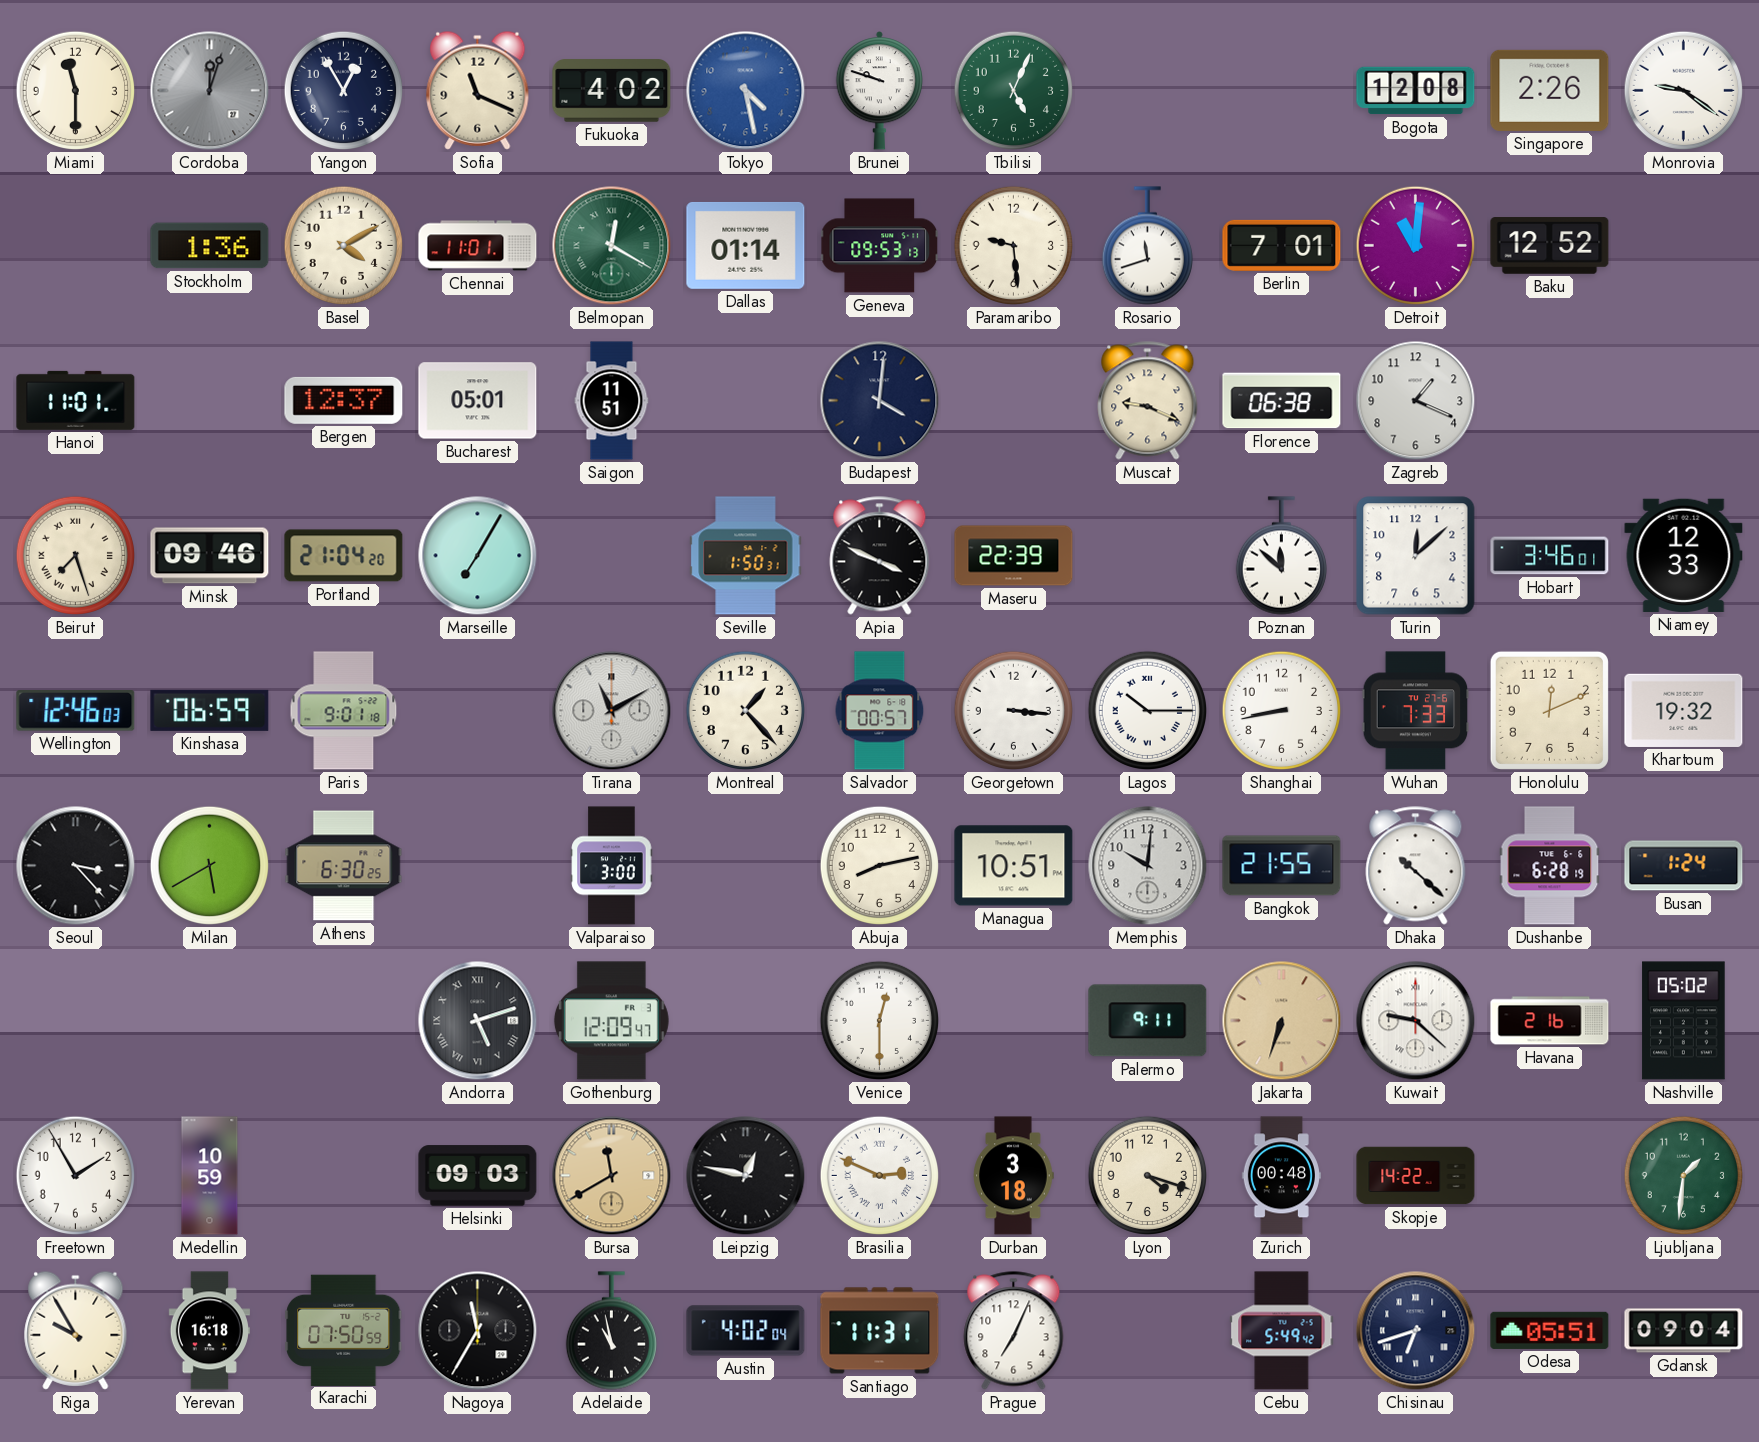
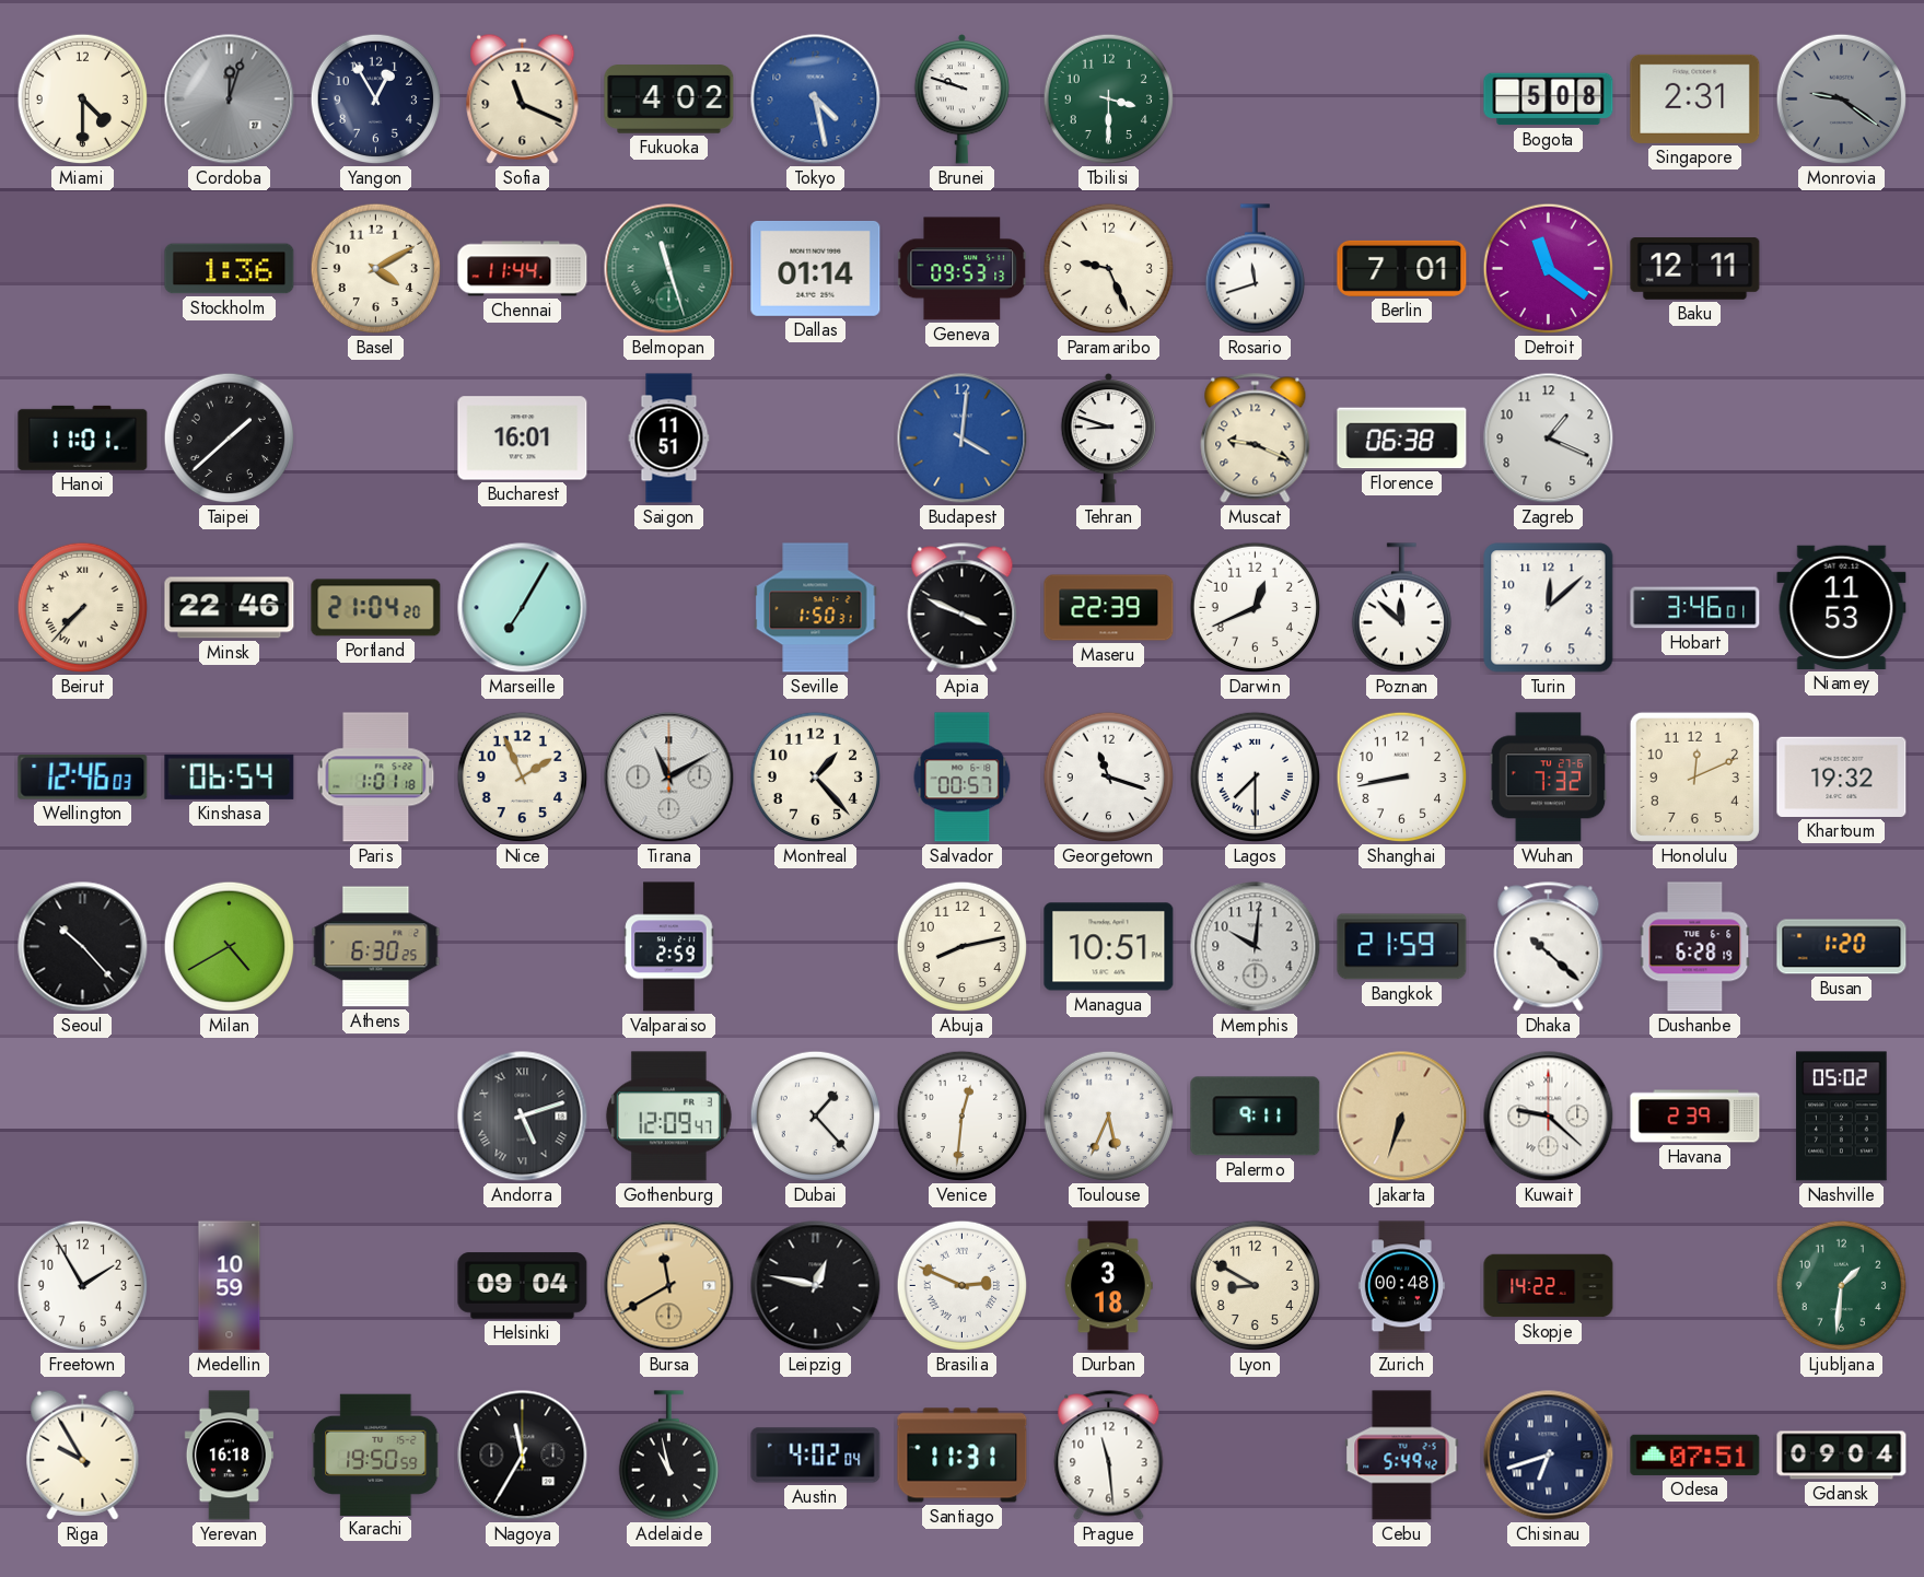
Miami: 11:30 -> 4:30
Tbilisi: 5:04 -> 3:30
Bogota: 12:08 -> 5:08
Singapore: 2:26 -> 2:31
Monrovia dial: white -> grey
Chennai: 11:01 -> 11:44
Belmopan: 12:20 -> 11:27
Paramaribo: 9:29 -> 9:26
Detroit: 11:01 -> 11:21
Baku: 12:52 -> 12:11
Taipei: none -> 1:38
Bergen: 12:37 -> none
Bucharest: 05:01 -> 16:01
Budapest dial: navy -> blue
Tehran: none -> 8:48
Beirut: 7:27 -> 7:37
Minsk: 09:46 -> 22:46
Darwin: none -> 12:41
Niamey: 12:33 -> 11:53
Kinshasa: 06:59 -> 06:54
Paris: 9:01 -> 1:01
Nice: none -> 1:56
Georgetown: 3:16 -> 11:18
Lagos: 10:15 -> 7:30
Wuhan: 7:33 -> 7:32
Seoul: 3:23 -> 10:23
Milan: 5:40 -> 4:40
Valparaiso: 3:00 -> 2:59
Bangkok: 21:55 -> 21:59
Busan: 1:24 -> 1:20
Dubai: none -> 1:23
Venice: 12:30 -> 12:31
Toulouse: none -> 5:34
Havana: 2:16 -> 2:39
Helsinki: 09:03 -> 09:04
Lyon: 4:18 -> 8:50
Karachi: 07:50 -> 19:50
Prague: 7:04 -> 11:29
Odesa: 05:51 -> 07:51
